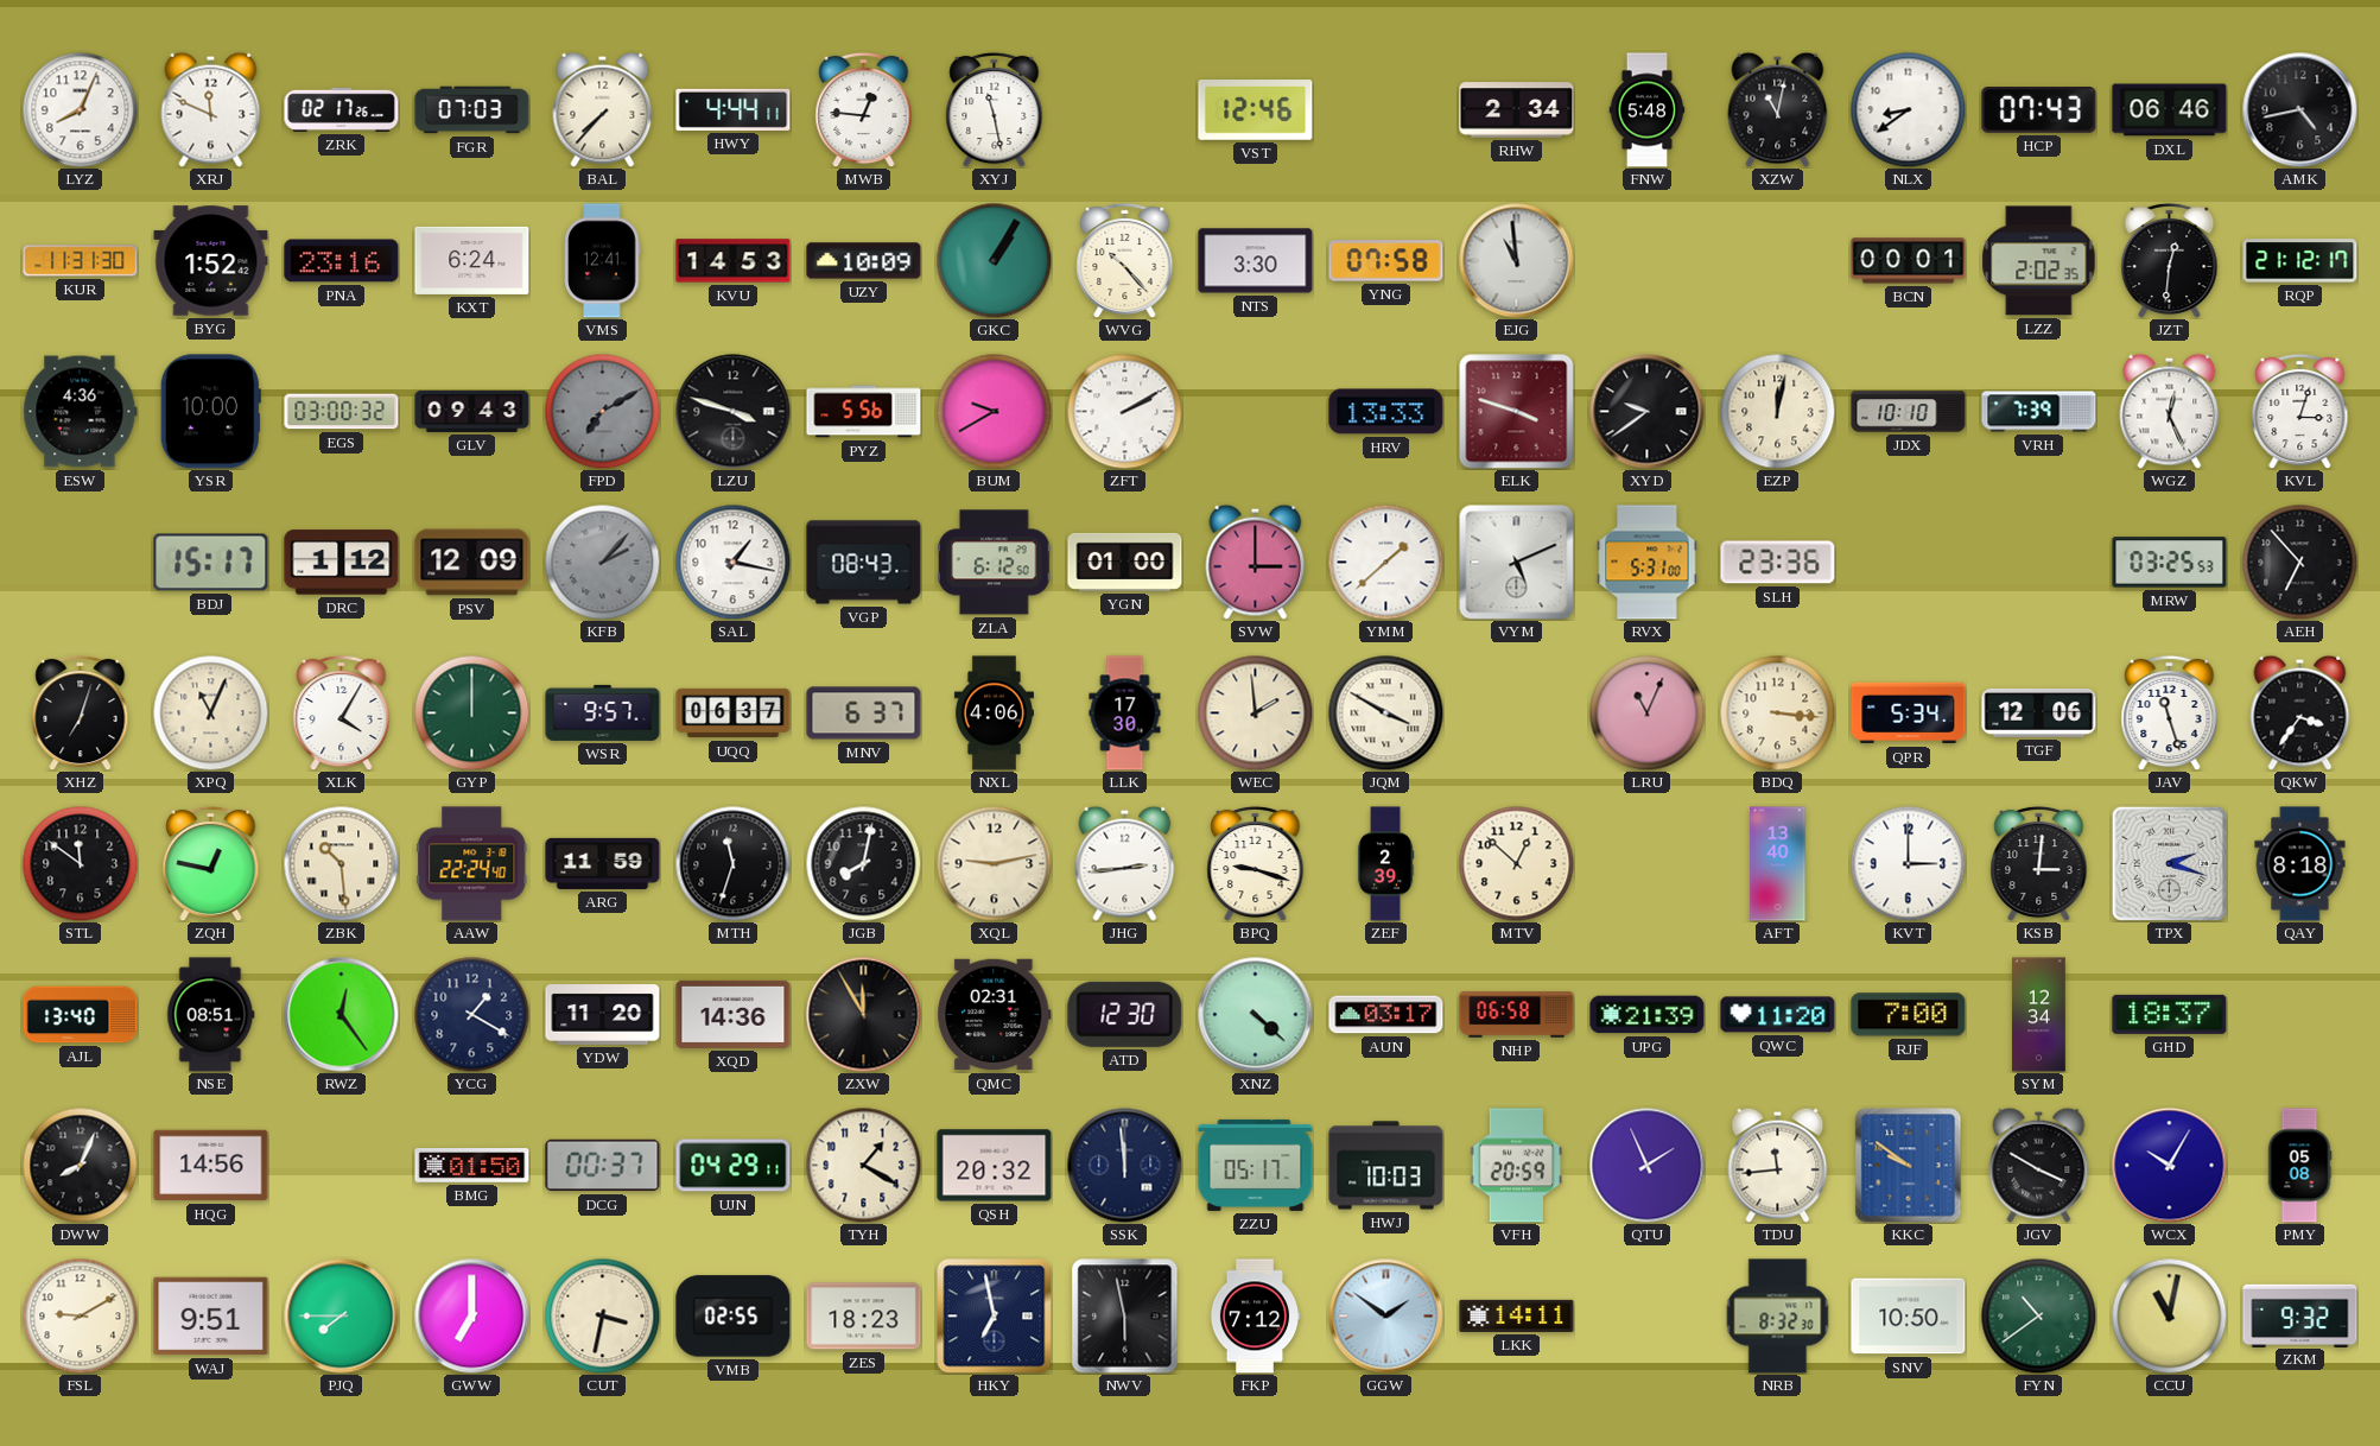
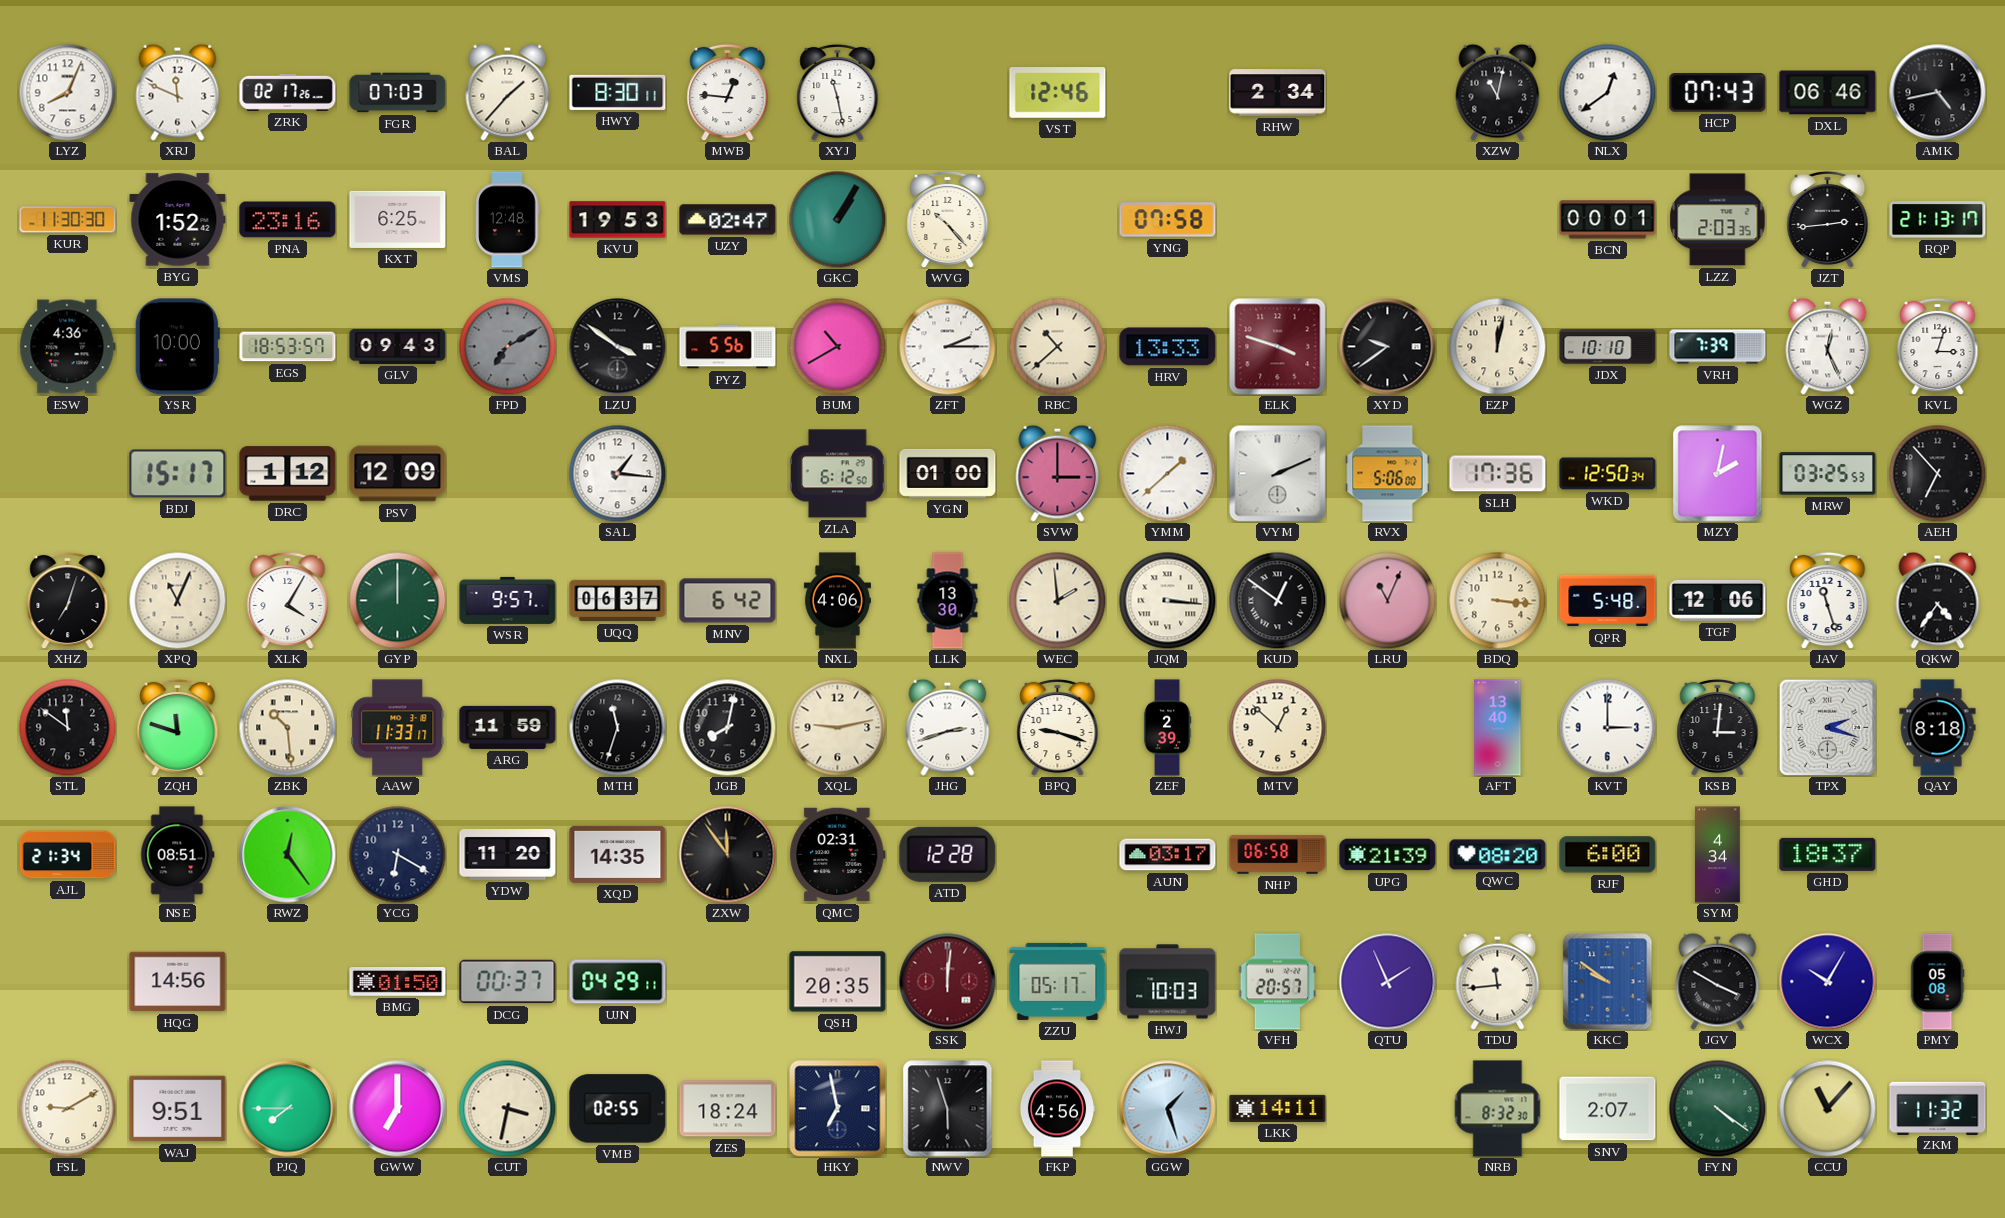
BAL: 7:37 -> 1:37
HWY: 4:44 -> 8:30
FNW: 5:48 -> none
NLX: 8:39 -> 12:39
KUR: 11:31 -> 11:30
KXT: 6:24 -> 6:25
VMS: 12:41 -> 12:48
KVU: 14:53 -> 19:53
UZY: 10:09 -> 02:47
NTS: 3:30 -> none
EJG: 10:59 -> none
LZZ: 2:02 -> 2:03
JZT: 12:31 -> 2:44
RQP: 21:12 -> 21:13
EGS: 03:00 -> 18:53
LZU: 3:48 -> 3:51
BUM: 9:40 -> 10:40
ZFT: 2:10 -> 2:15
RBC: none -> 10:38
KFB: 2:07 -> none
SAL: 1:17 -> 1:16
VGP: 08:43 -> none
VYM: 5:11 -> 2:11
RVX: 5:31 -> 5:06
SLH: 23:36 -> 17:36
WKD: none -> 12:50
MZY: none -> 2:02
MNV: 6:37 -> 6:42
LLK: 17:30 -> 13:30
JQM: 3:50 -> 3:16
KUD: none -> 12:51
QPR: 5:34 -> 5:48
QKW: 3:36 -> 4:36
ZQH: 12:47 -> 11:48
AAW: 22:24 -> 11:33
JHG: 2:44 -> 2:42
AJL: 13:40 -> 21:34
YCG: 1:20 -> 6:20
XQD: 14:36 -> 14:35
ZXW: 11:55 -> 11:54
ATD: 12:30 -> 12:28
XNZ: 4:22 -> none
QWC: 11:20 -> 08:20
RJF: 7:00 -> 6:00
SYM: 12:34 -> 4:34
DWW: 8:04 -> none
TYH: 1:20 -> none
QSH: 20:32 -> 20:35
SSK: 11:59 -> 12:01
SSK dial: navy -> burgundy
VFH: 20:59 -> 20:57
ZES: 18:23 -> 18:24
NWV: 5:58 -> 5:57
FKP: 7:12 -> 4:56
GGW: 1:51 -> 1:27
SNV: 10:50 -> 2:07
FYN: 10:39 -> 4:21
CCU: 11:02 -> 11:07
ZKM: 9:32 -> 11:32
